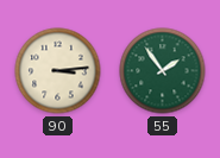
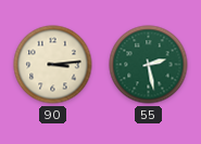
55: 1:54 -> 2:28
